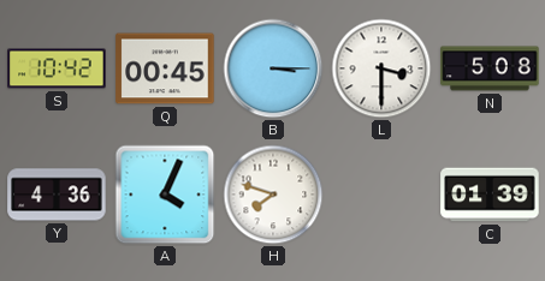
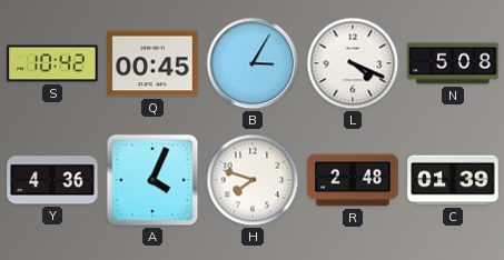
B: 3:15 -> 3:05
L: 3:30 -> 4:19
R: none -> 2:48
